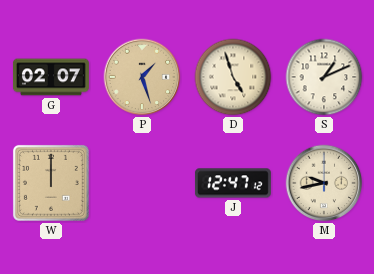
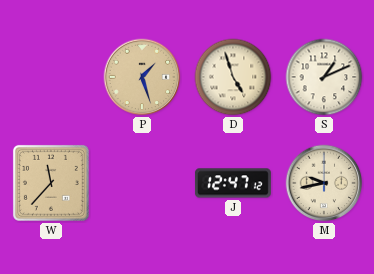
G: 02:07 -> none
W: 12:00 -> 11:37
